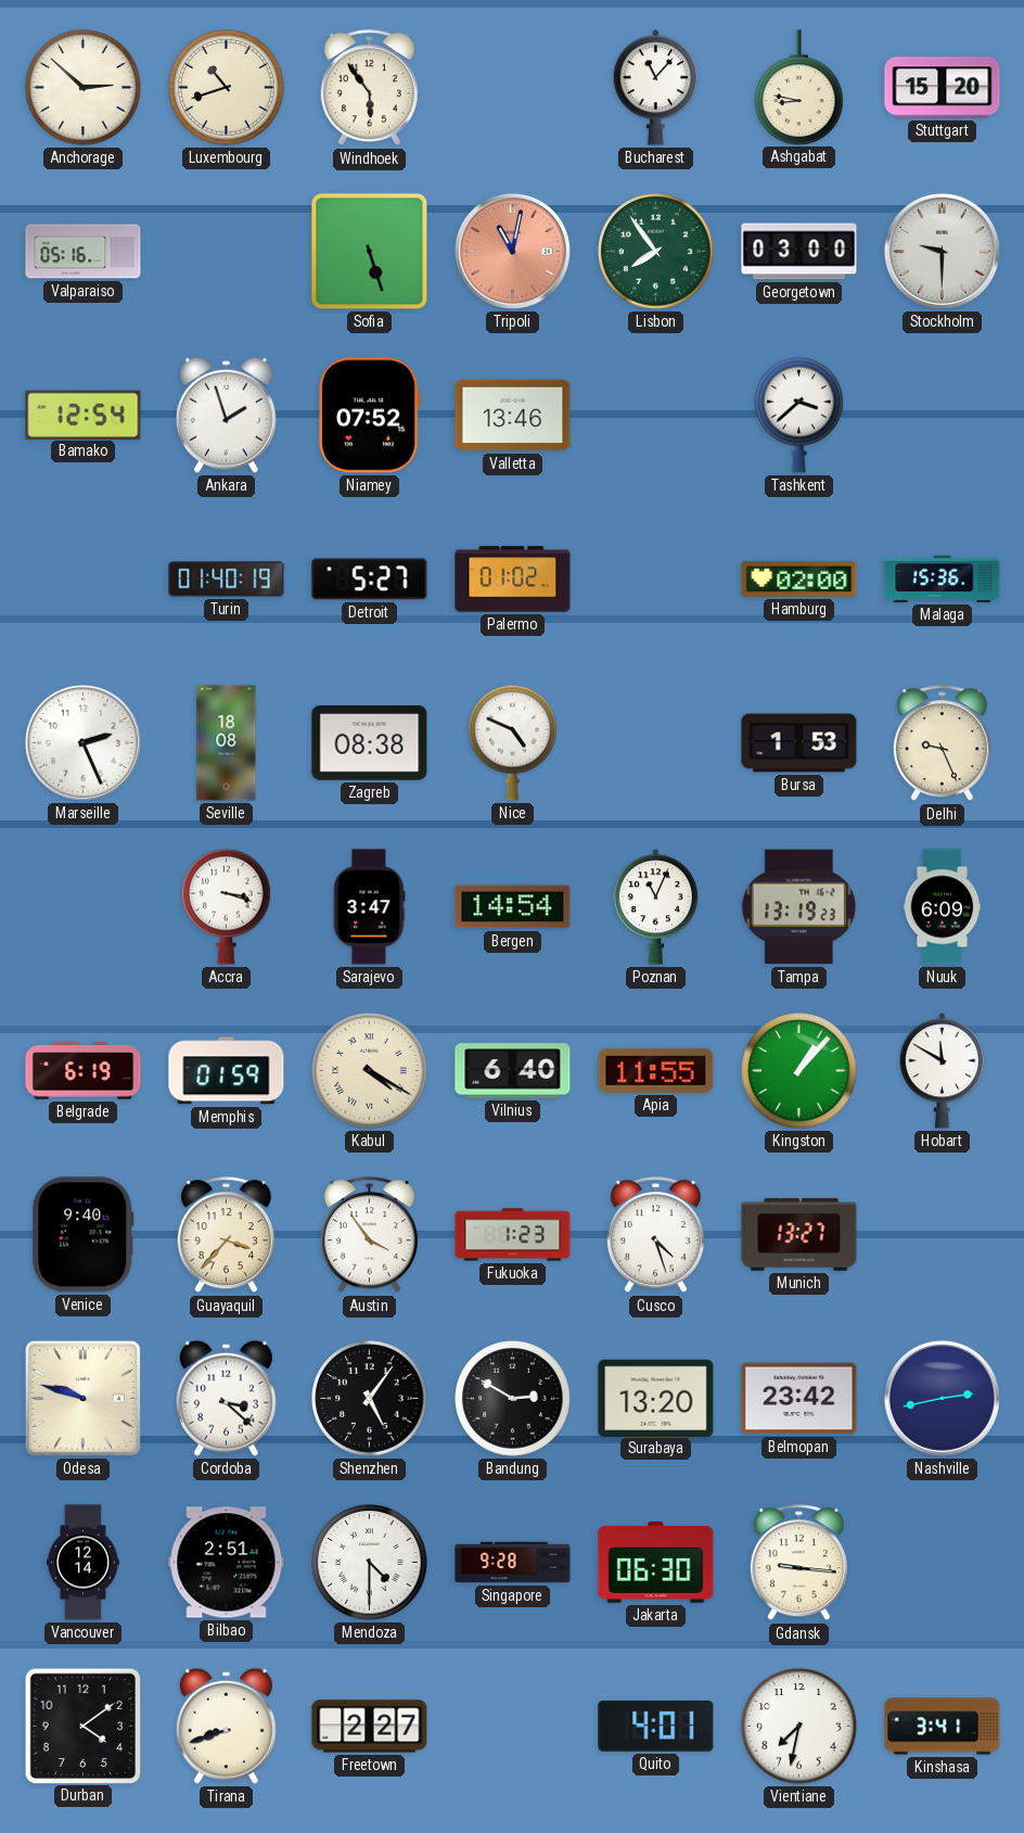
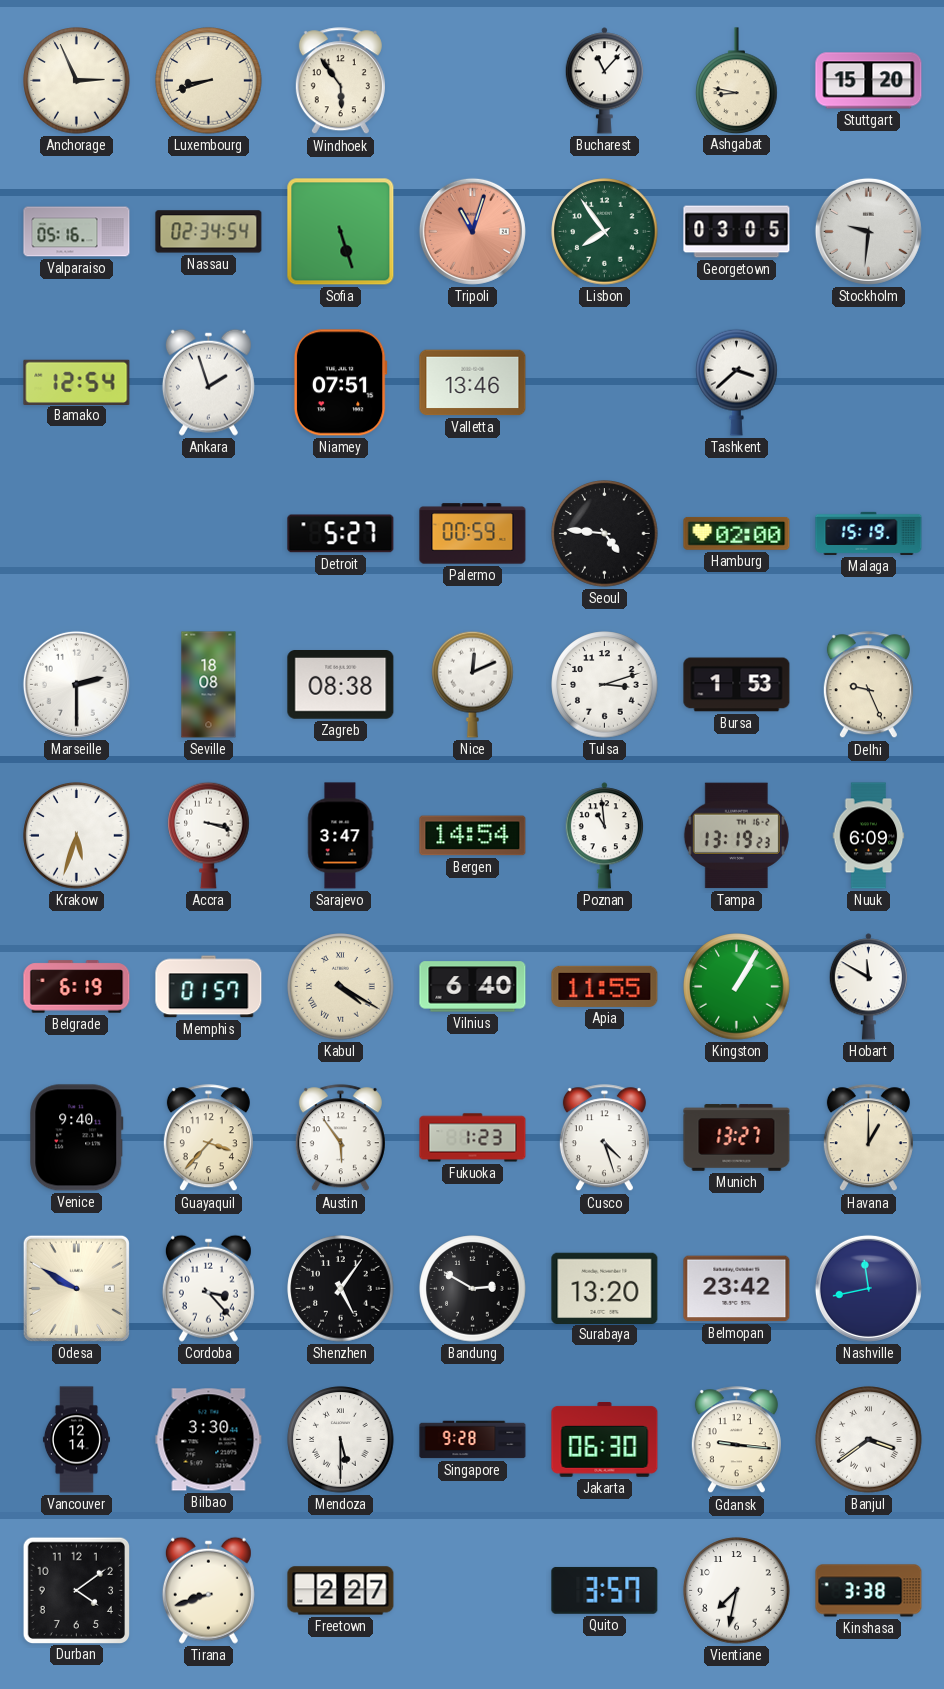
Anchorage: 2:52 -> 2:56
Luxembourg: 10:42 -> 8:42
Nassau: none -> 02:34
Tripoli: 11:02 -> 11:03
Georgetown: 03:00 -> 03:05
Stockholm: 9:30 -> 9:31
Niamey: 07:52 -> 07:51
Turin: 01:40 -> none
Palermo: 01:02 -> 00:59
Seoul: none -> 4:46
Malaga: 15:36 -> 15:19
Marseille: 2:26 -> 2:30
Nice: 4:49 -> 12:11
Tulsa: none -> 3:12
Krakow: none -> 5:33
Poznan: 11:04 -> 10:59
Memphis: 01:59 -> 01:57
Kingston: 1:07 -> 1:05
Austin: 3:54 -> 5:54
Havana: none -> 1:00
Odesa: 9:48 -> 9:50
Cordoba: 3:22 -> 3:23
Nashville: 2:43 -> 11:43
Bilbao: 2:51 -> 3:30
Mendoza: 4:30 -> 5:30
Banjul: none -> 3:39
Quito: 4:01 -> 3:57
Kinshasa: 3:41 -> 3:38
